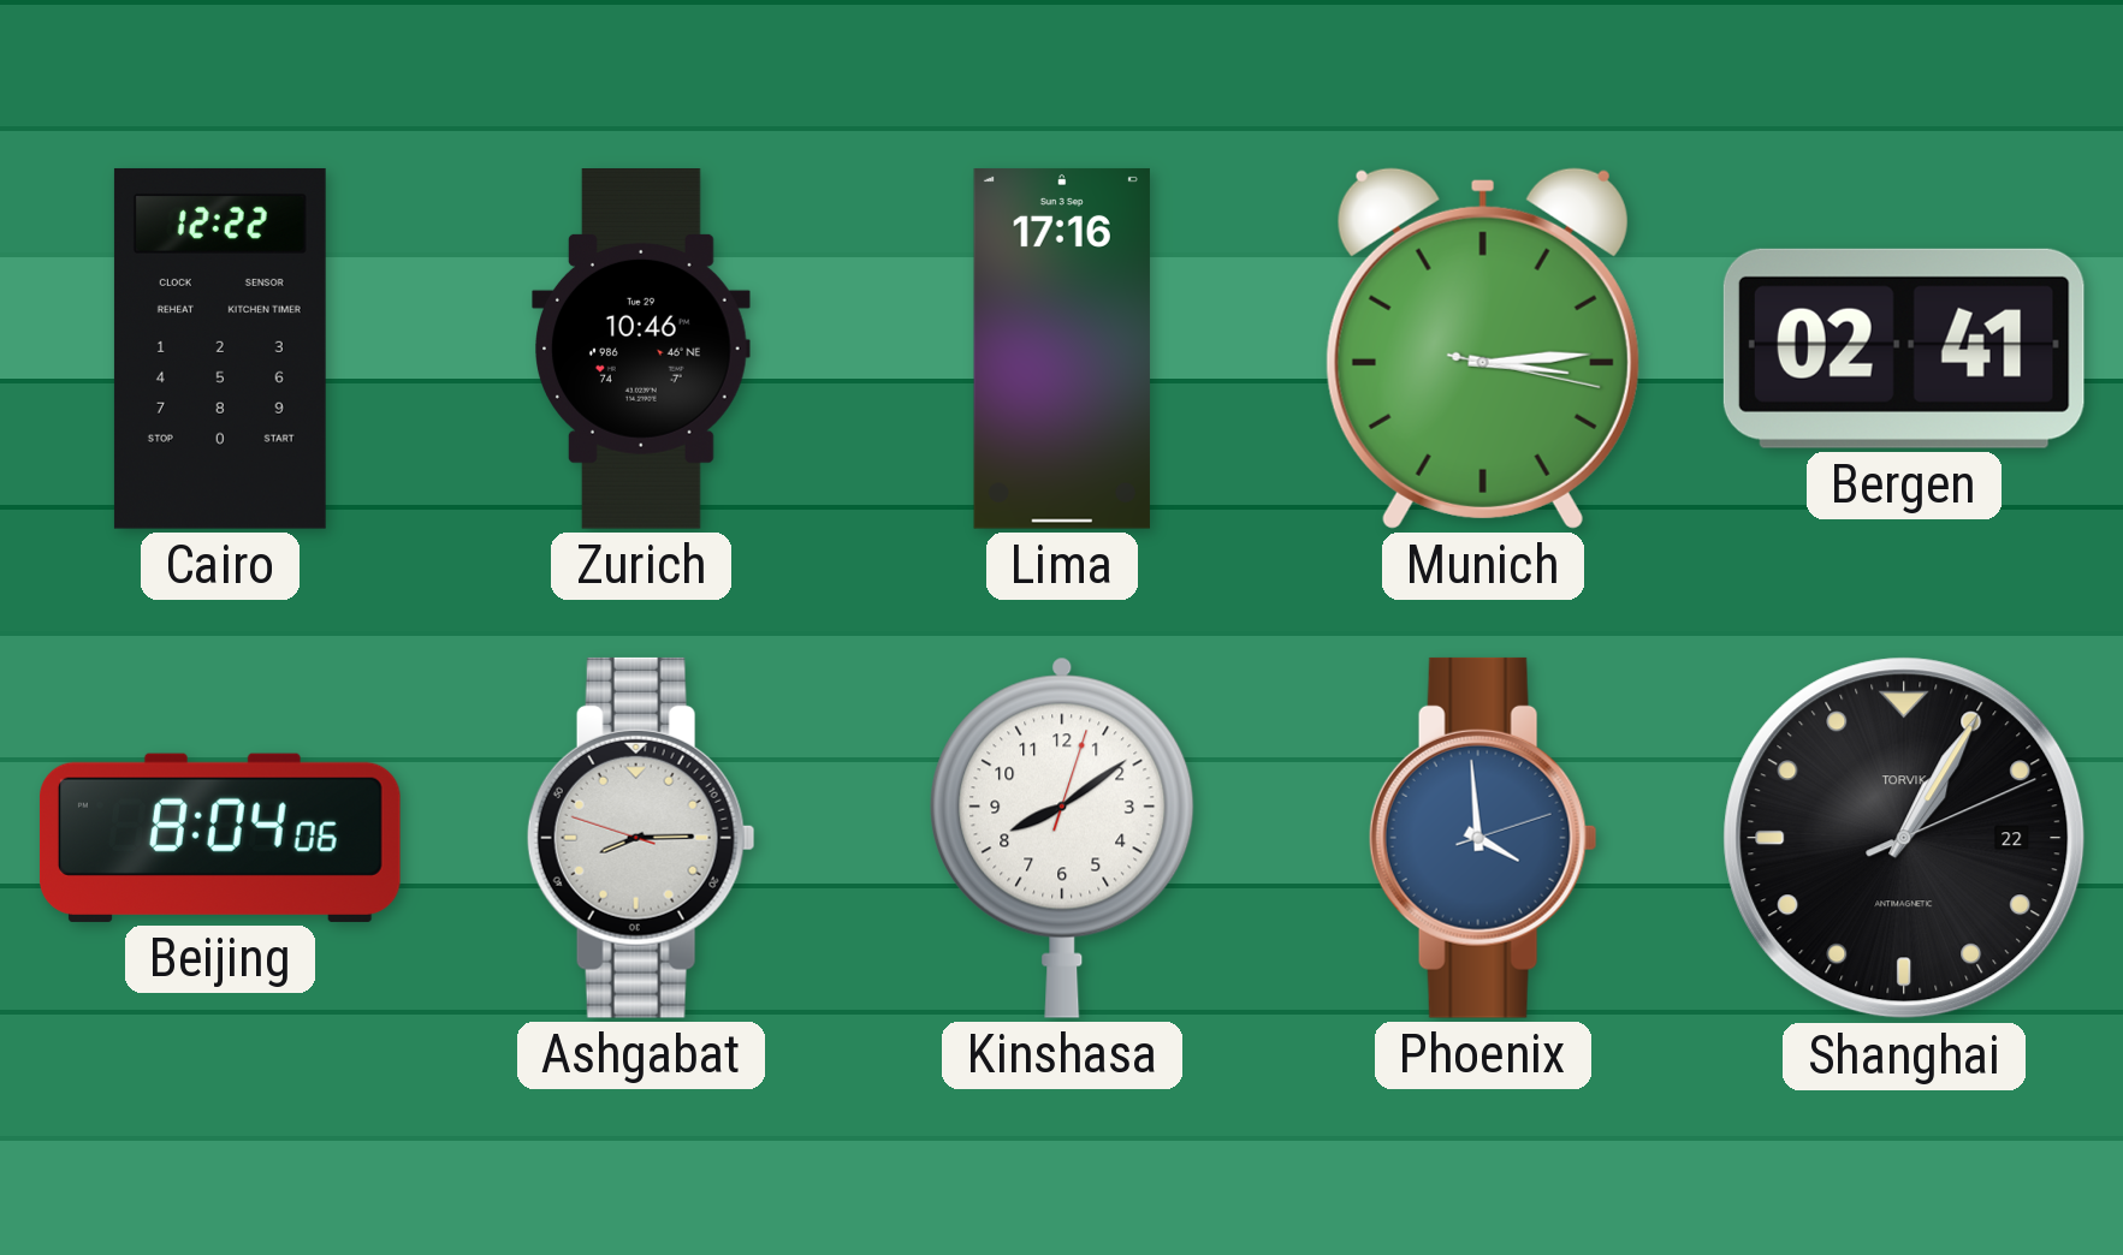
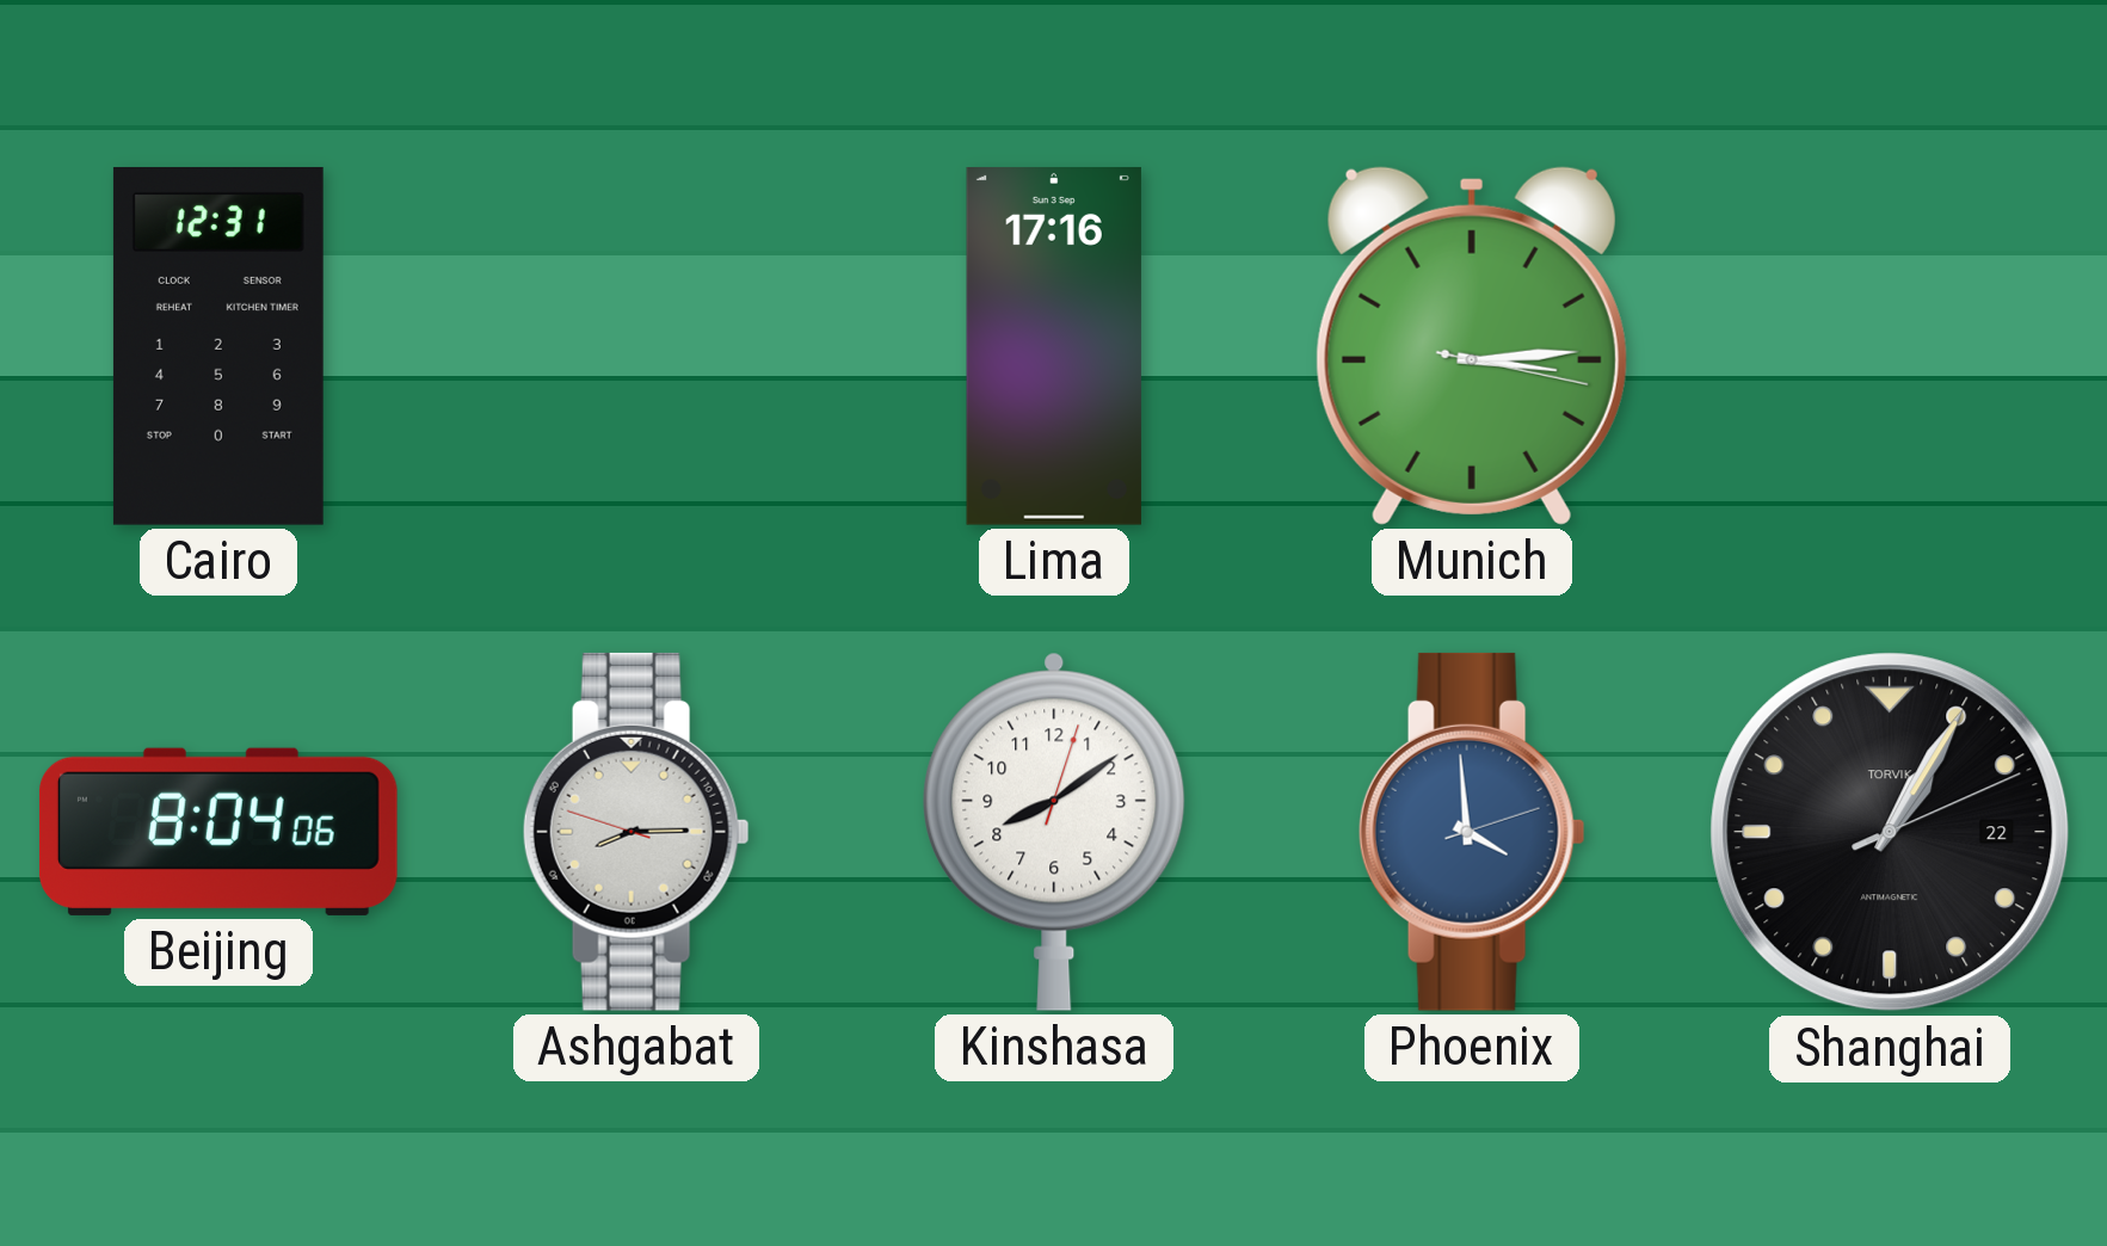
Cairo: 12:22 -> 12:31
Zurich: 10:46 -> none
Bergen: 02:41 -> none
